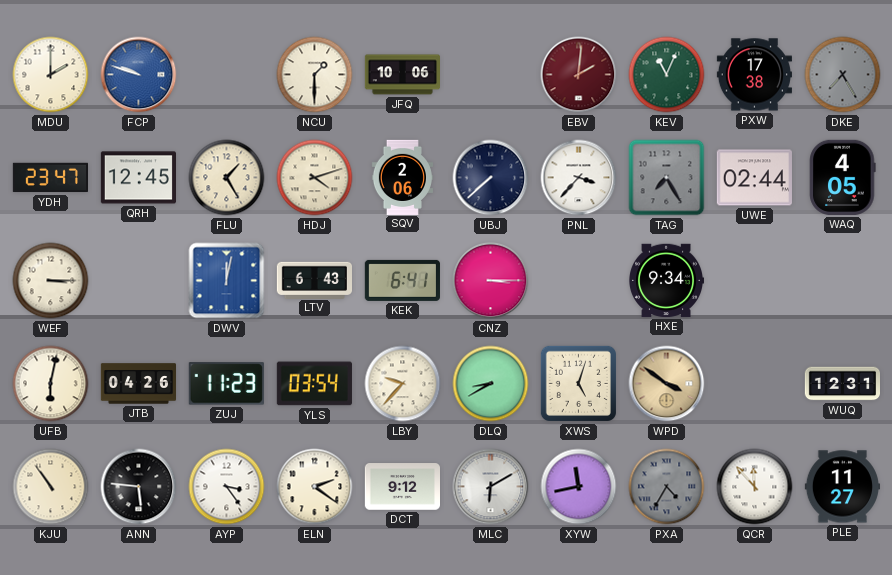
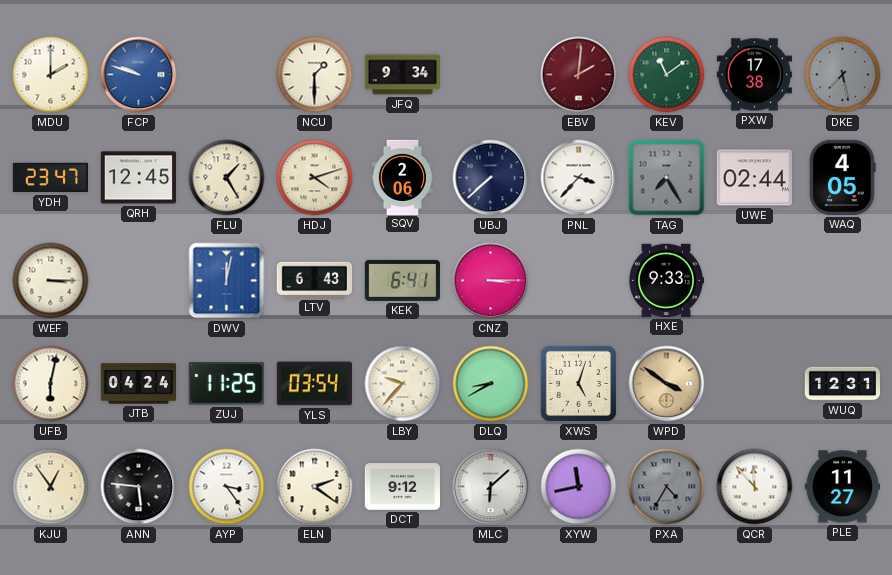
JFQ: 10:06 -> 9:34
KEV: 11:04 -> 11:09
DKE: 7:25 -> 7:28
HXE: 9:34 -> 9:33
JTB: 04:26 -> 04:24
ZUJ: 11:23 -> 11:25
KJU: 10:54 -> 12:54
MLC: 6:10 -> 6:08
